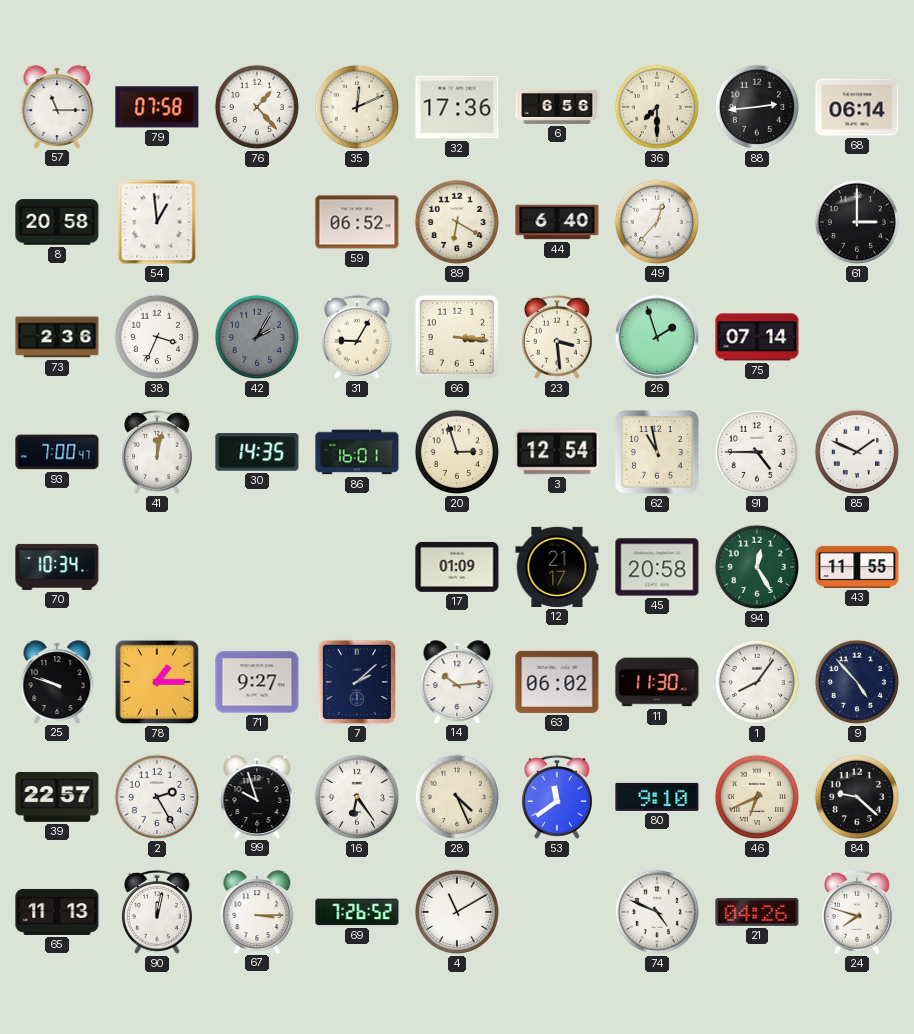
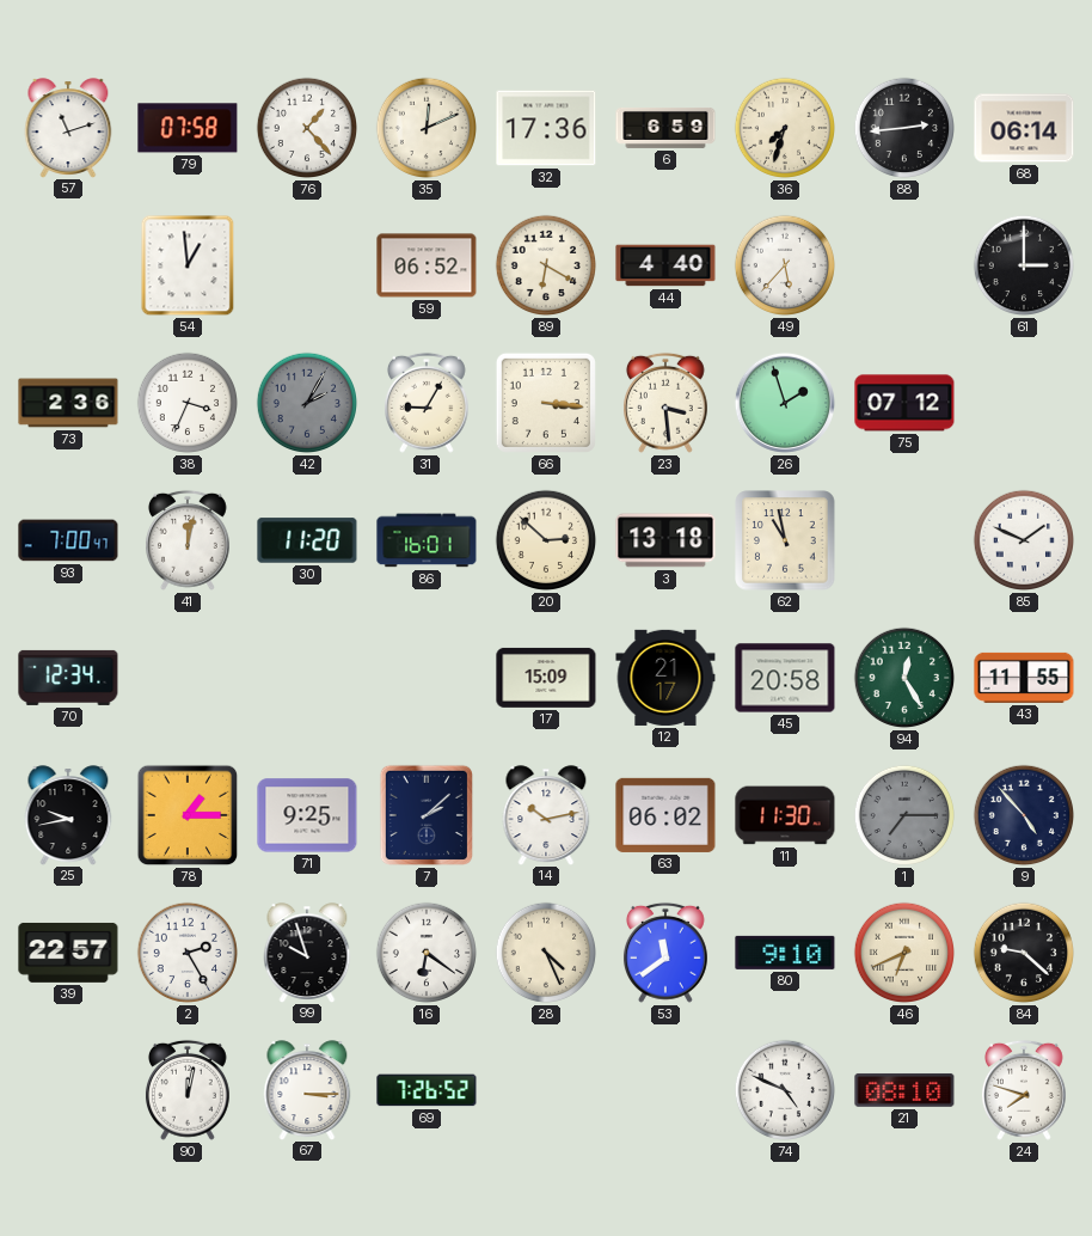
57: 11:15 -> 11:12
6: 6:56 -> 6:59
36: 7:30 -> 7:33
8: 20:58 -> none
44: 6:40 -> 4:40
49: 12:37 -> 5:37
75: 07:14 -> 07:12
30: 14:35 -> 11:20
20: 2:57 -> 2:52
3: 12:54 -> 13:18
91: 4:45 -> none
70: 10:34 -> 12:34
17: 01:09 -> 15:09
25: 9:48 -> 9:43
71: 9:27 -> 9:25
14: 10:14 -> 10:13
1: 8:06 -> 7:15
1 dial: white -> grey
16: 6:24 -> 6:21
65: 11:13 -> none
4: 11:10 -> none
21: 04:26 -> 08:10
